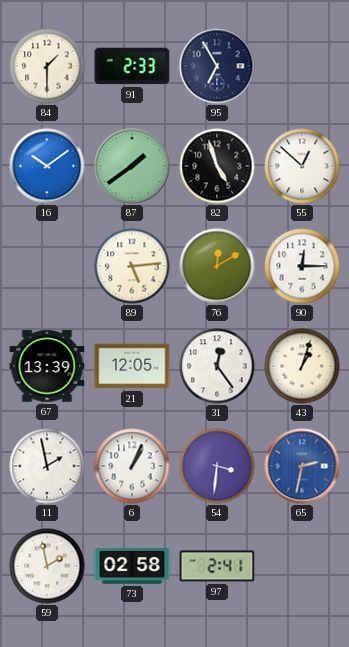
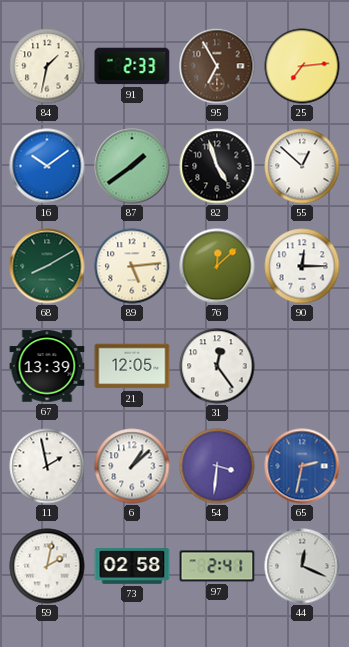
84: 1:30 -> 1:32
95 dial: navy -> brown
25: none -> 7:14
68: none -> 8:10
76: 12:10 -> 12:08
43: 1:03 -> none
6: 1:04 -> 1:08
59: 1:58 -> 2:02
44: none -> 12:19
